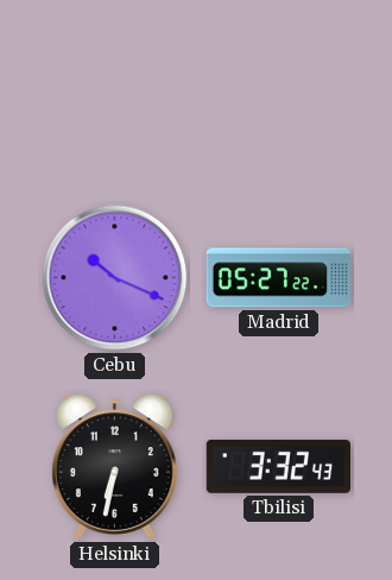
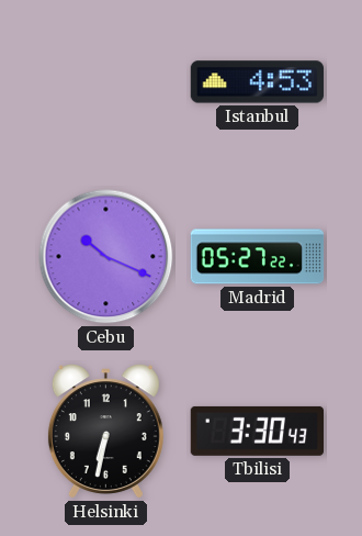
Istanbul: none -> 4:53
Tbilisi: 3:32 -> 3:30
